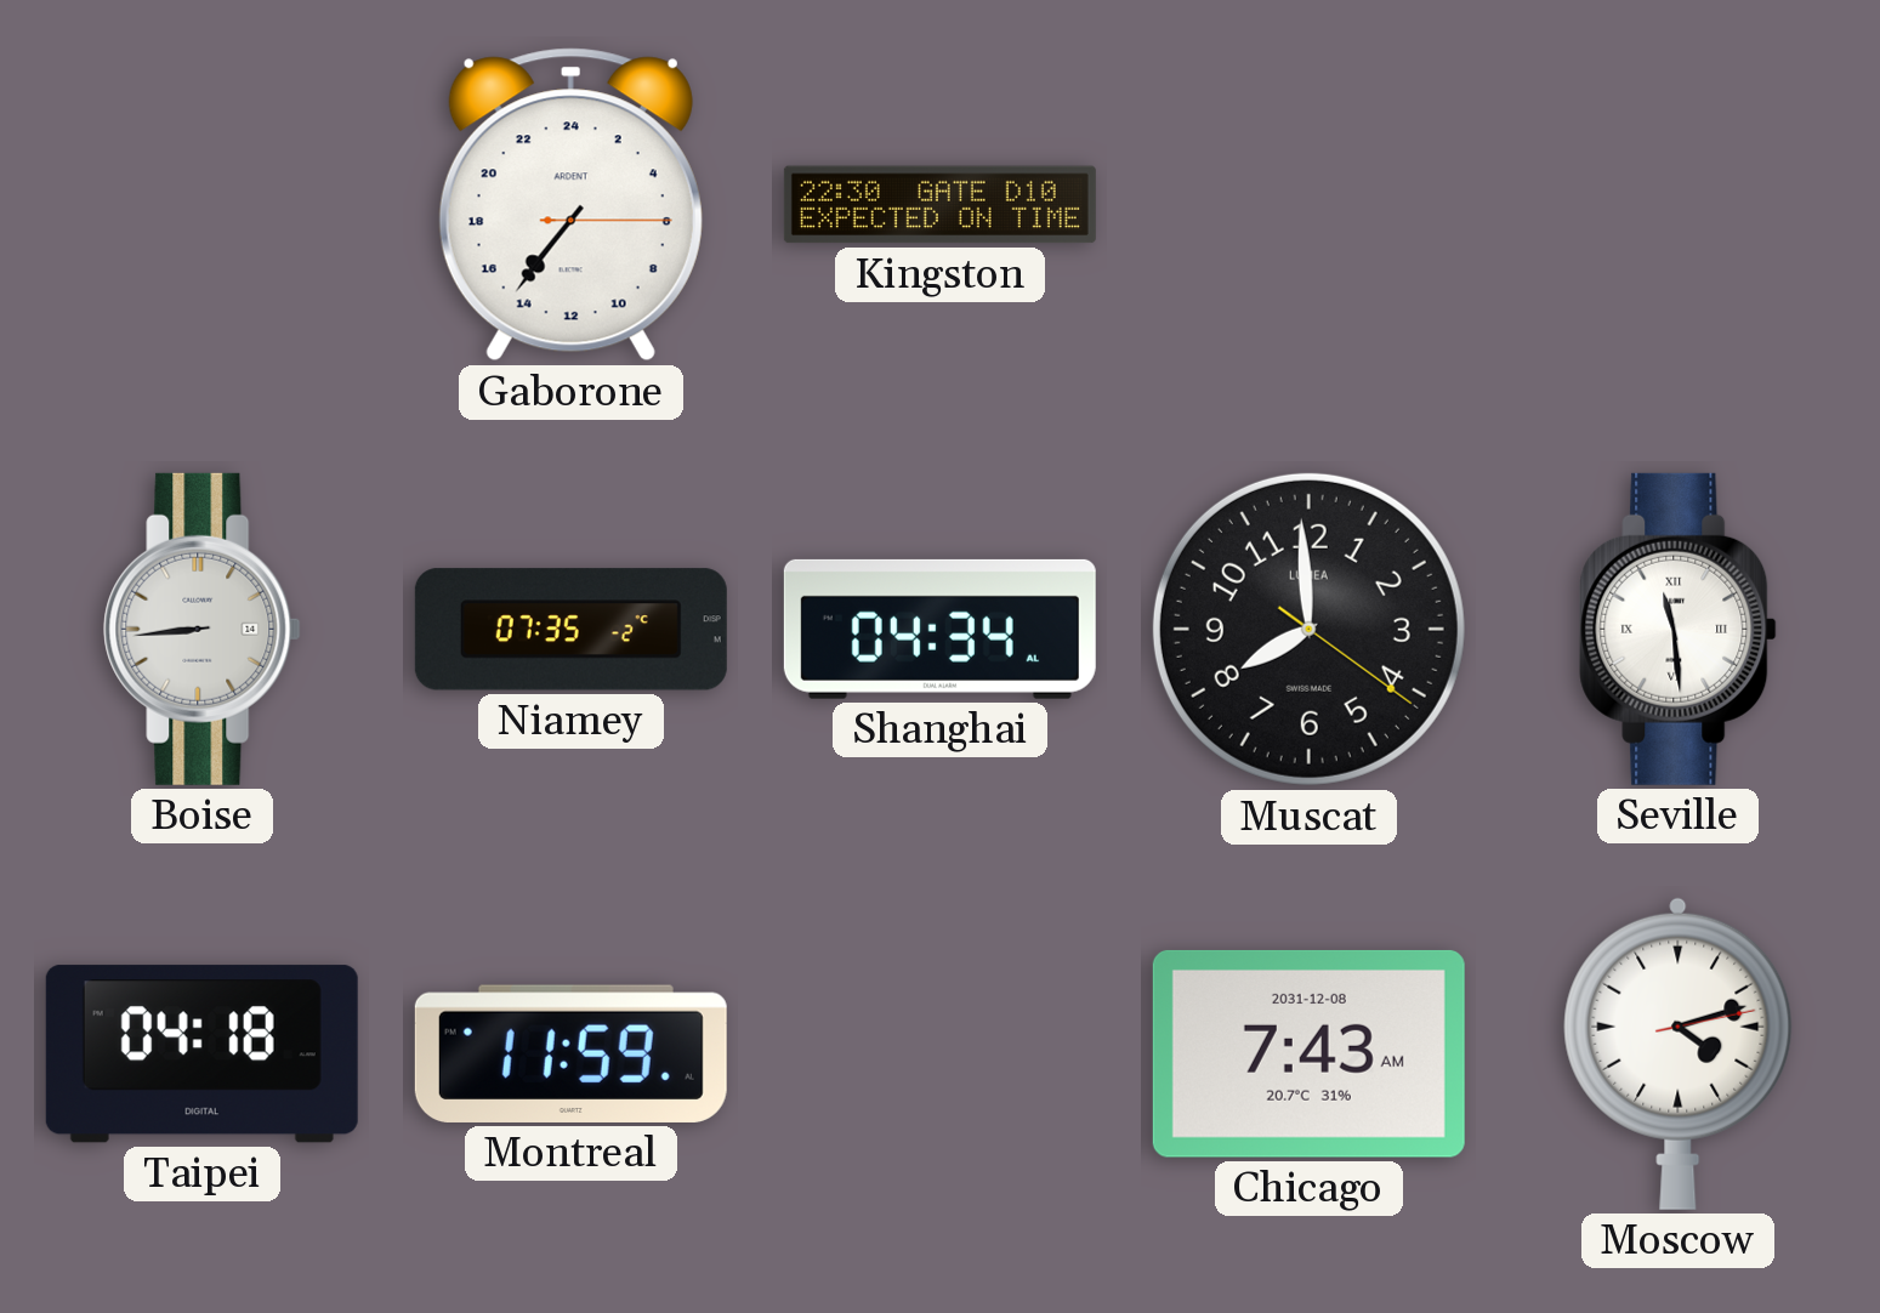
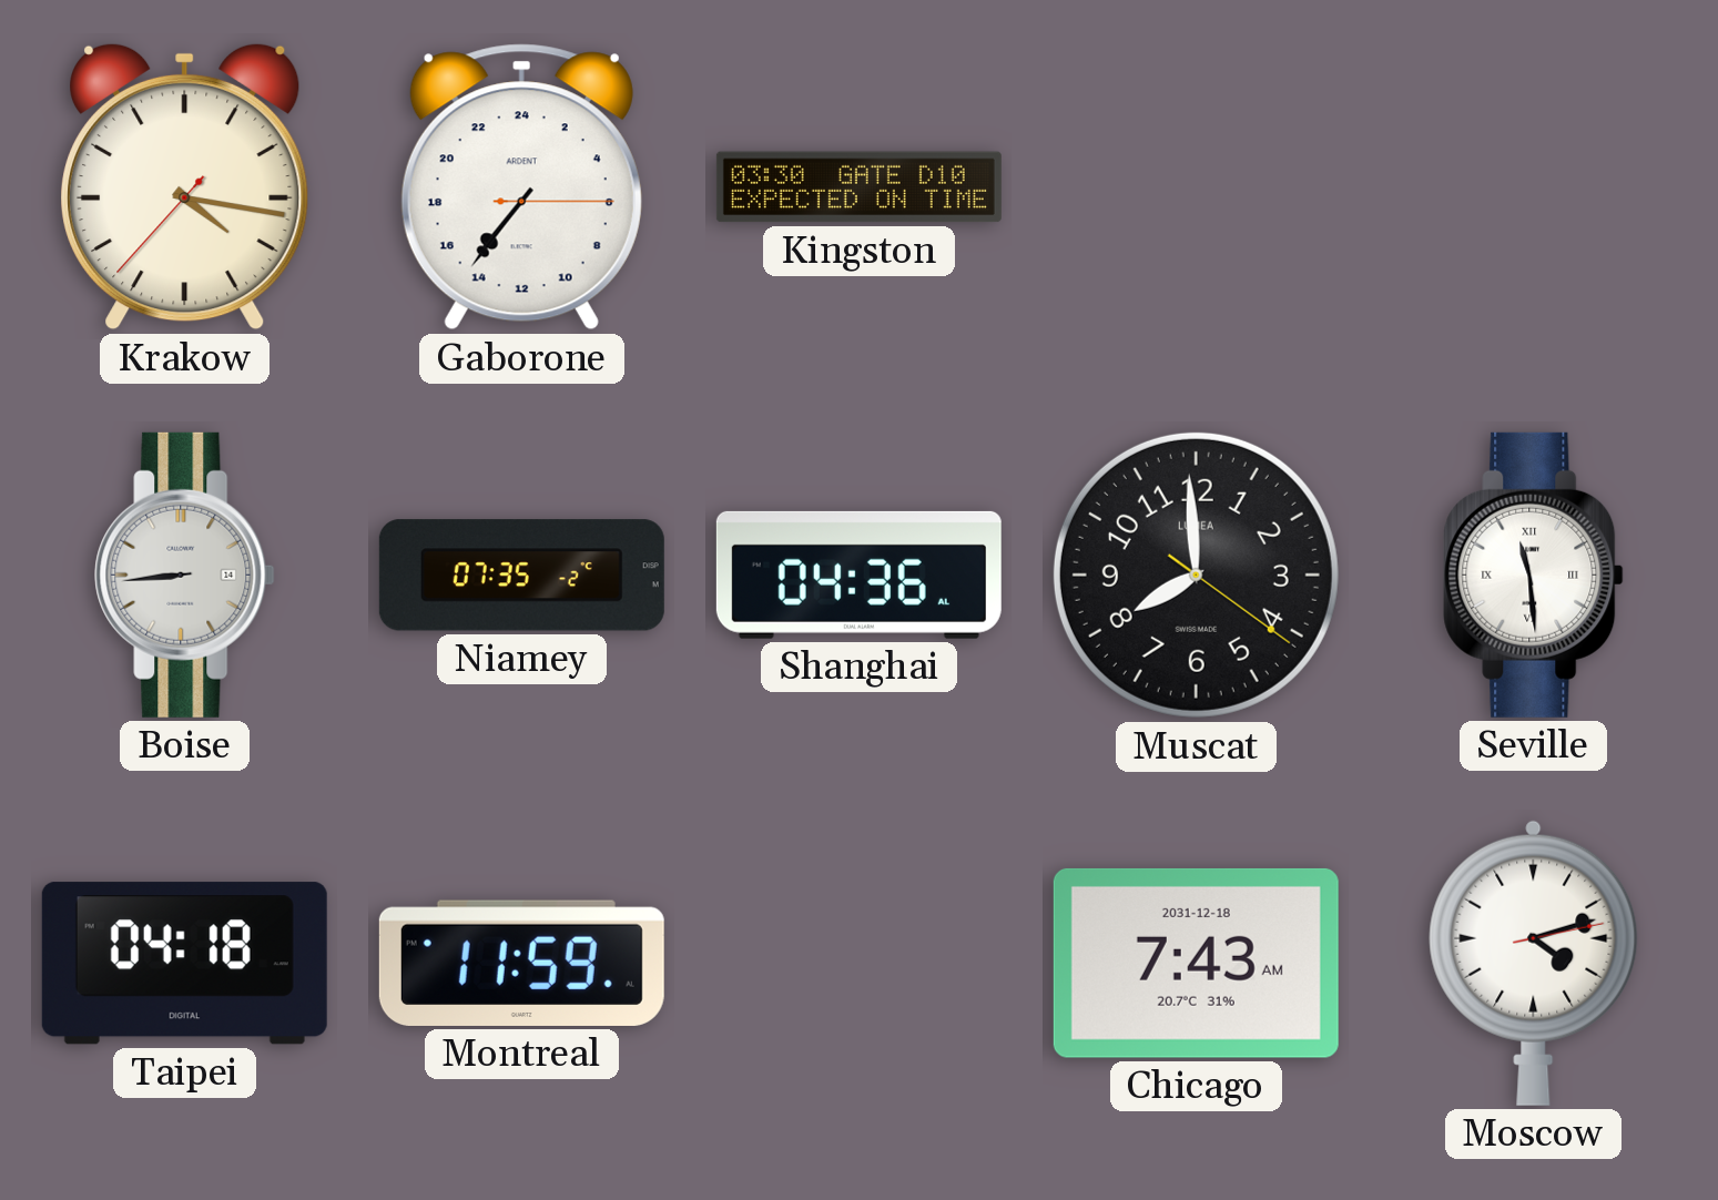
Krakow: none -> 4:16
Kingston: 22:30 -> 03:30
Shanghai: 04:34 -> 04:36
Chicago date: 2031-12-08 -> 2031-12-18
